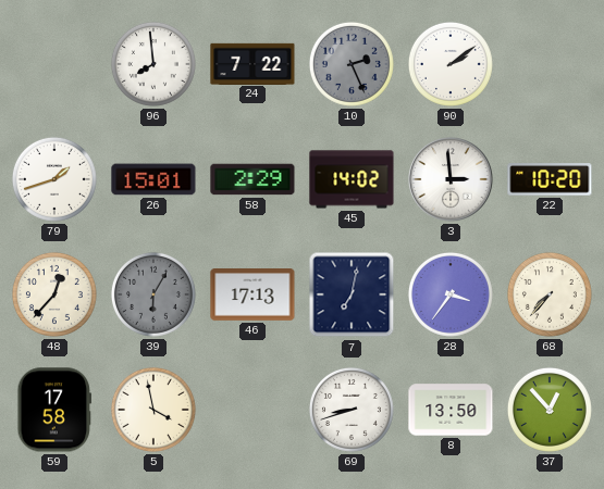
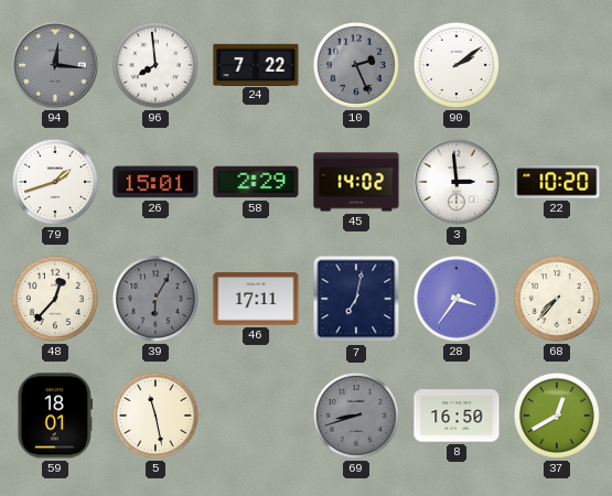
94: none -> 12:16
46: 17:13 -> 17:11
59: 17:58 -> 18:01
5: 3:58 -> 11:28
69 dial: white -> grey
8: 13:50 -> 16:50
37: 12:53 -> 12:40
